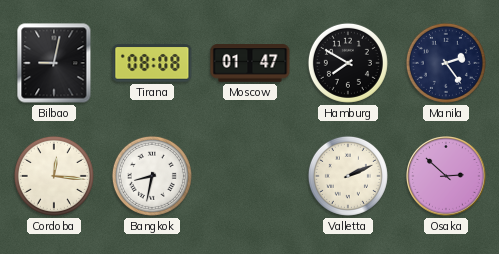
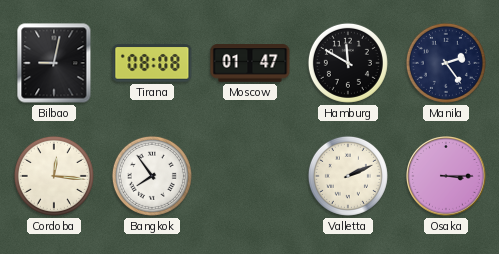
Hamburg: 7:50 -> 11:50
Bangkok: 8:32 -> 7:54
Osaka: 2:52 -> 3:15
